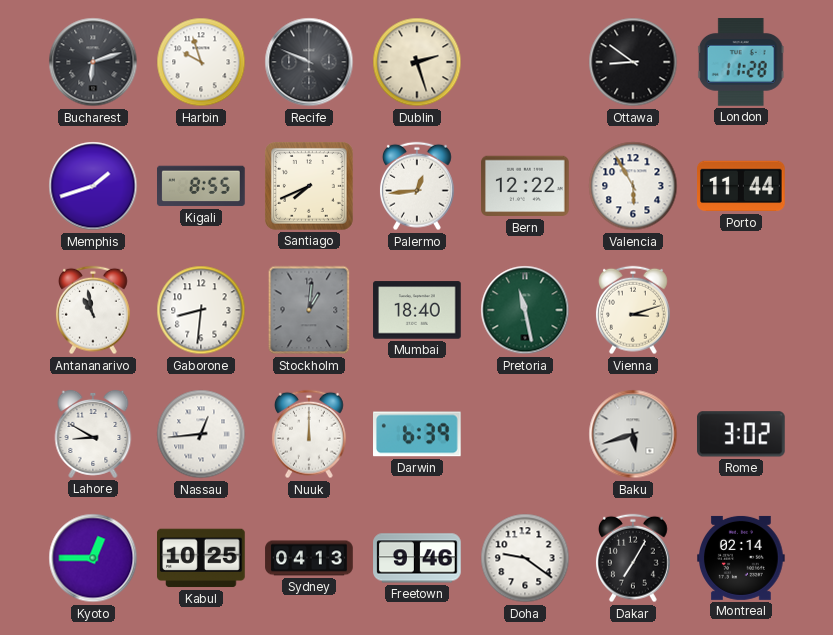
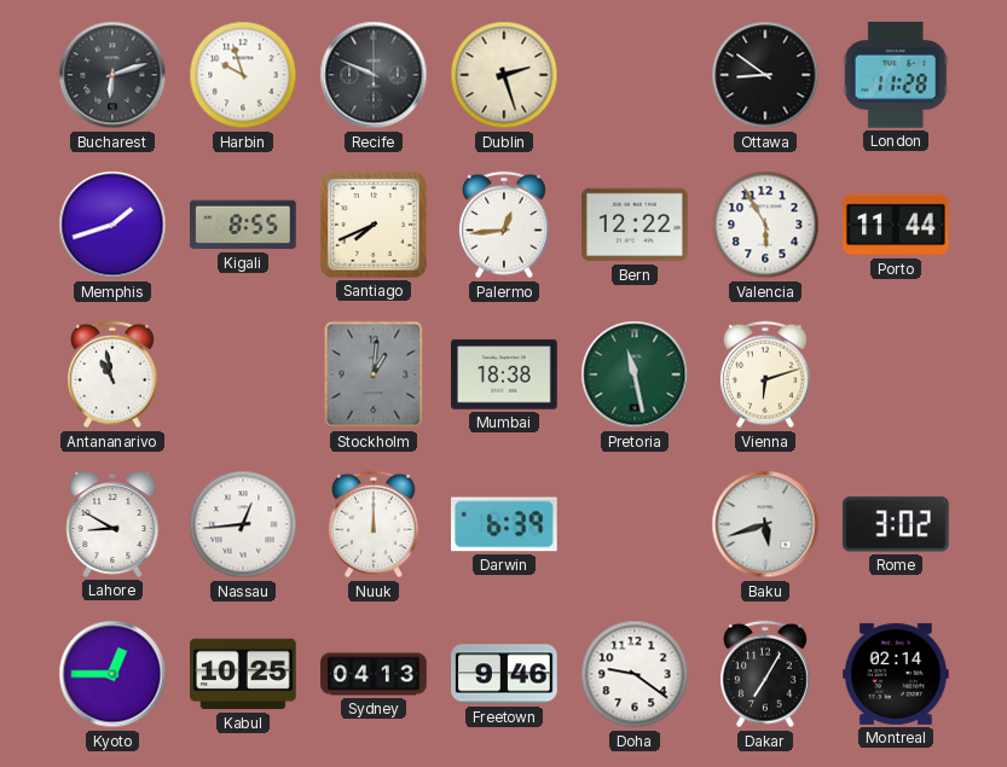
Gaborone: 8:31 -> none
Mumbai: 18:40 -> 18:38
Vienna: 3:12 -> 6:12
